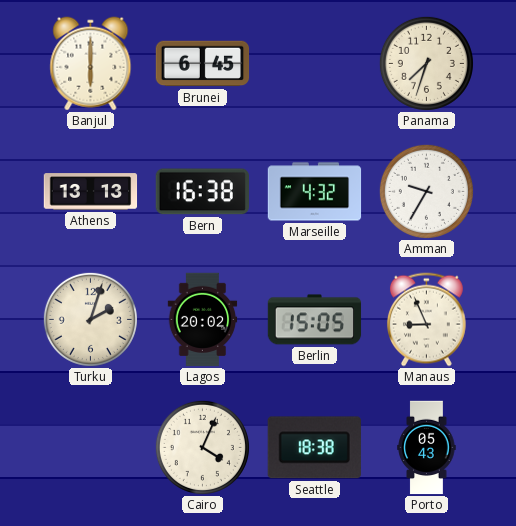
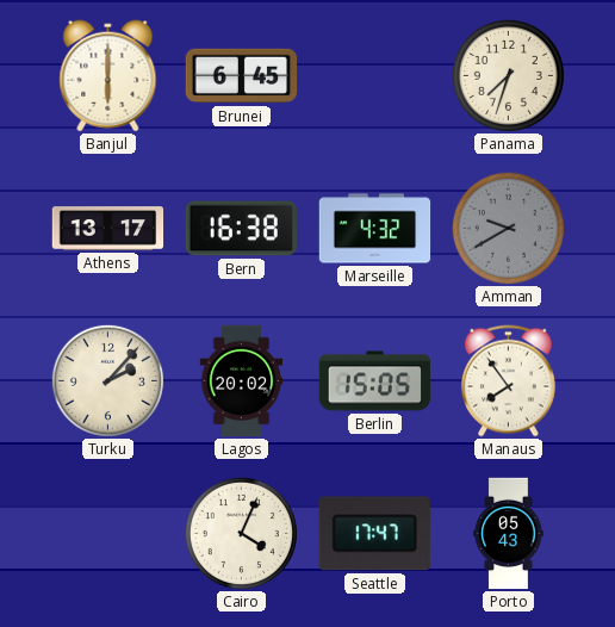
Athens: 13:13 -> 13:17
Amman: 9:35 -> 9:40
Amman dial: white -> grey
Turku: 2:03 -> 2:07
Manaus: 8:56 -> 7:54
Seattle: 18:38 -> 17:47
